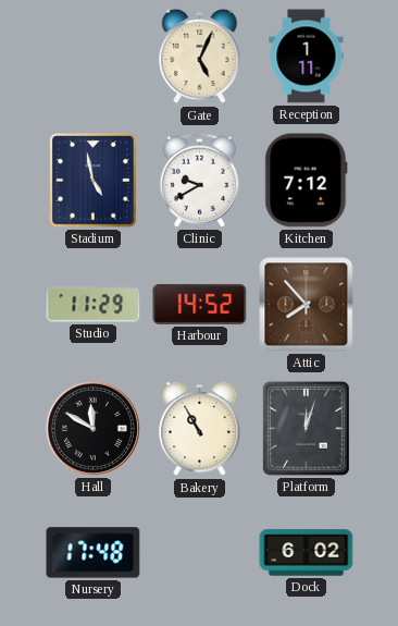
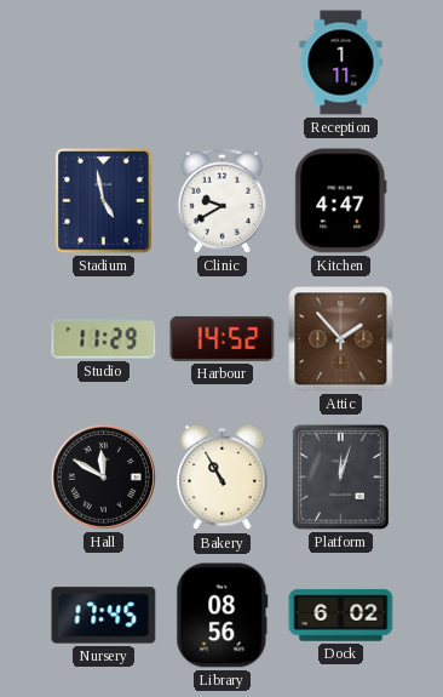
Gate: 5:04 -> none
Kitchen: 7:12 -> 4:47
Attic: 7:53 -> 1:53
Nursery: 17:48 -> 17:45
Library: none -> 08:56
